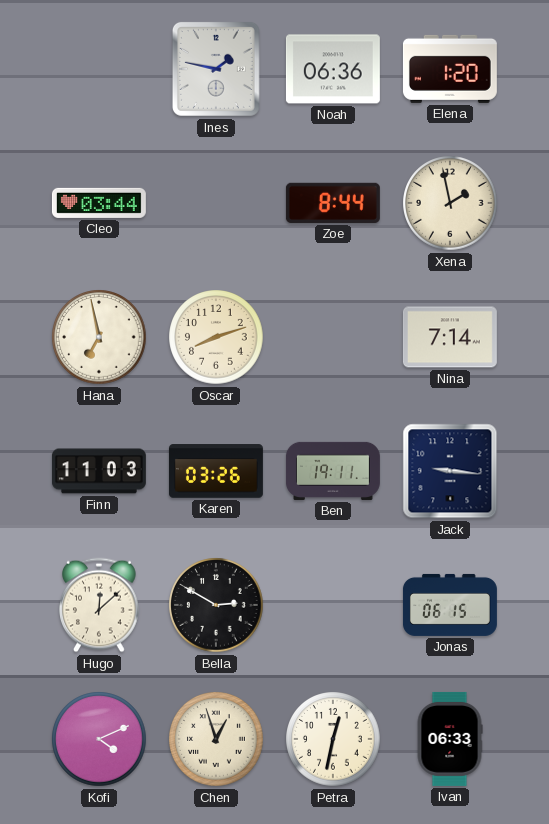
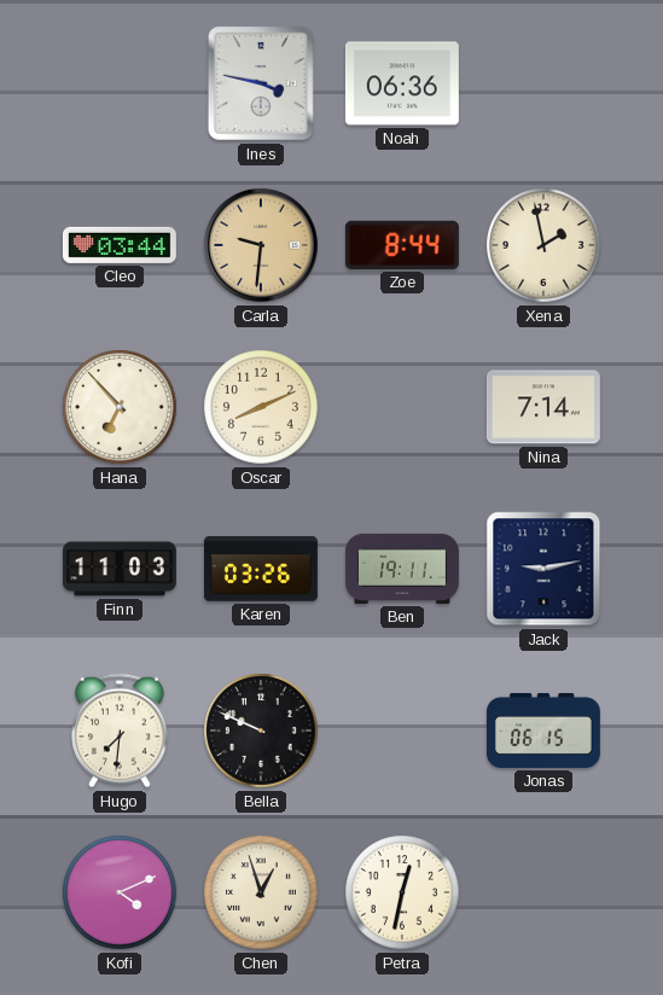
Ines: 1:47 -> 3:47
Elena: 1:20 -> none
Carla: none -> 9:31
Hana: 6:58 -> 6:53
Oscar: 8:12 -> 8:11
Jack: 9:16 -> 9:13
Hugo: 12:08 -> 7:31
Bella: 2:50 -> 9:49
Ivan: 06:33 -> none
